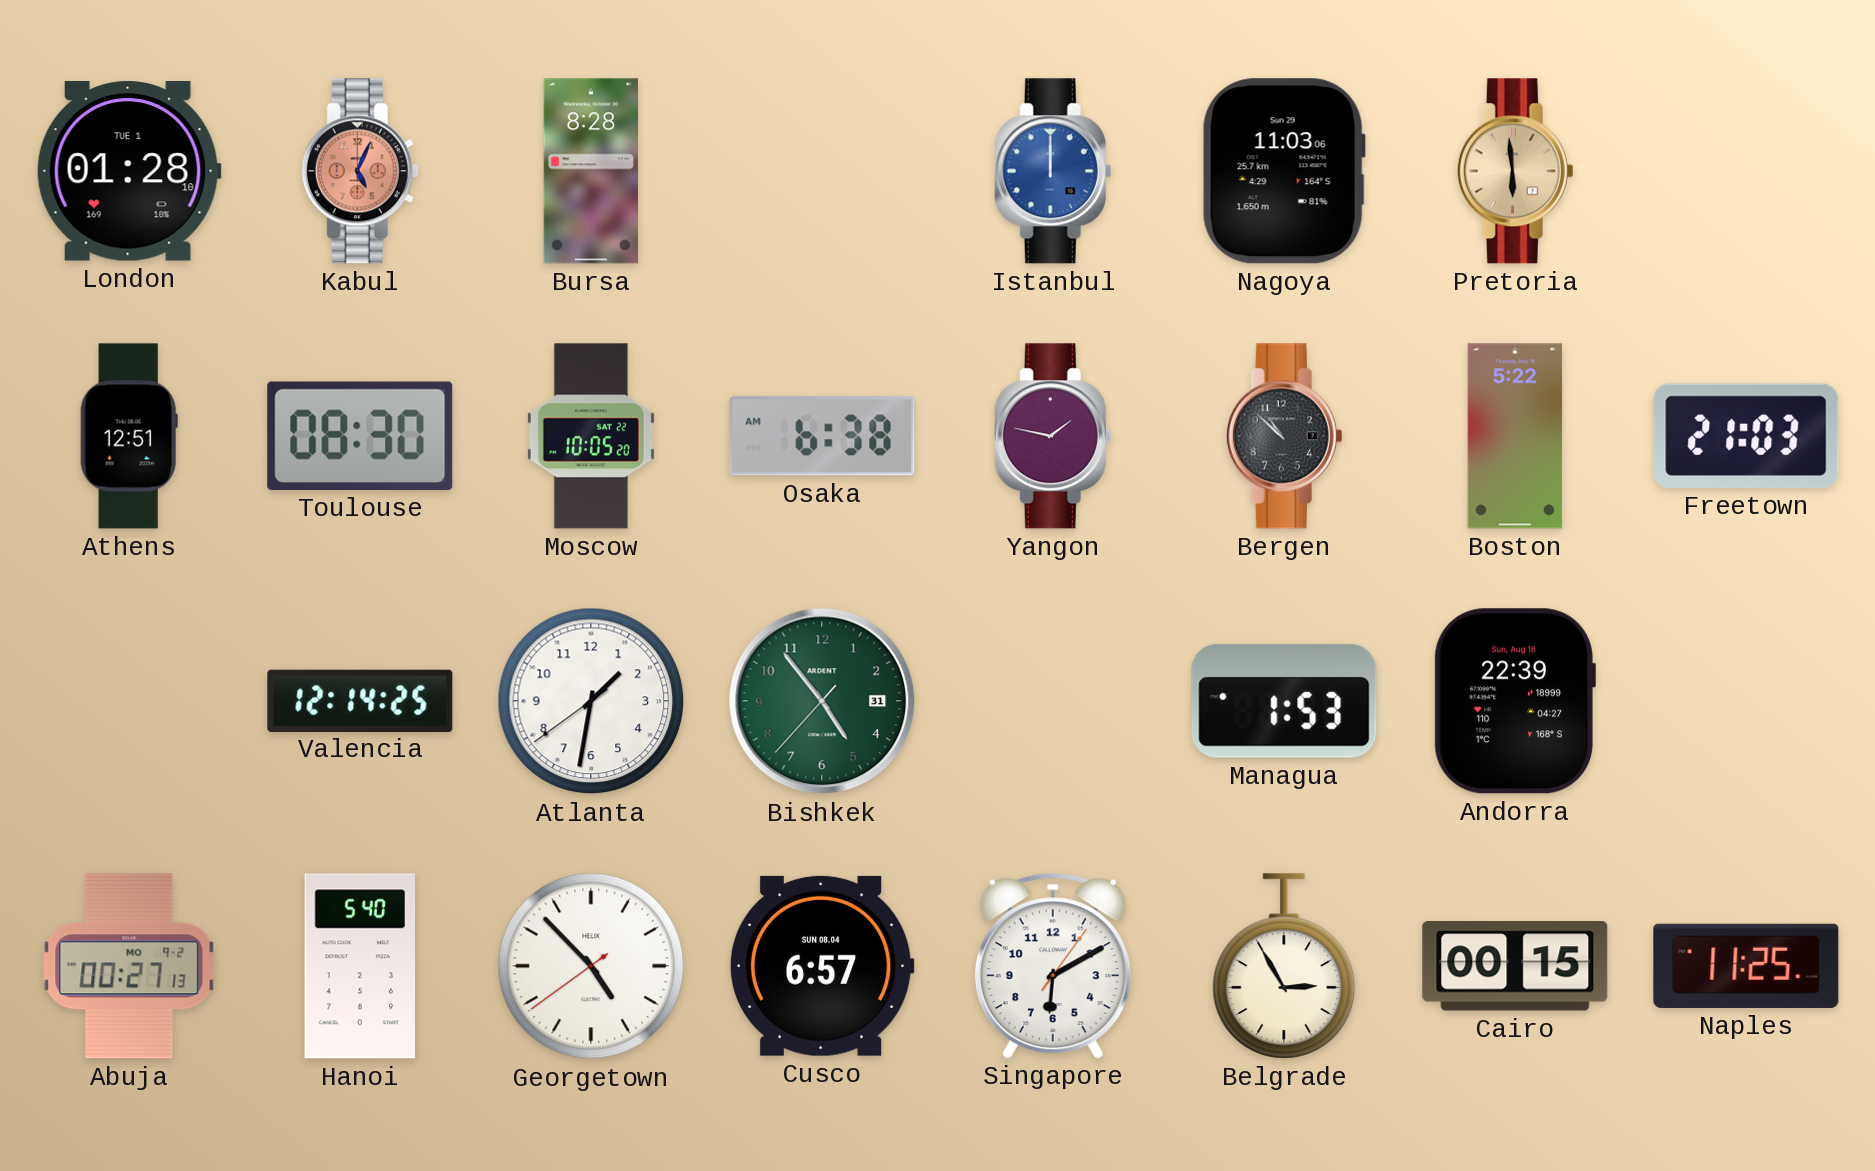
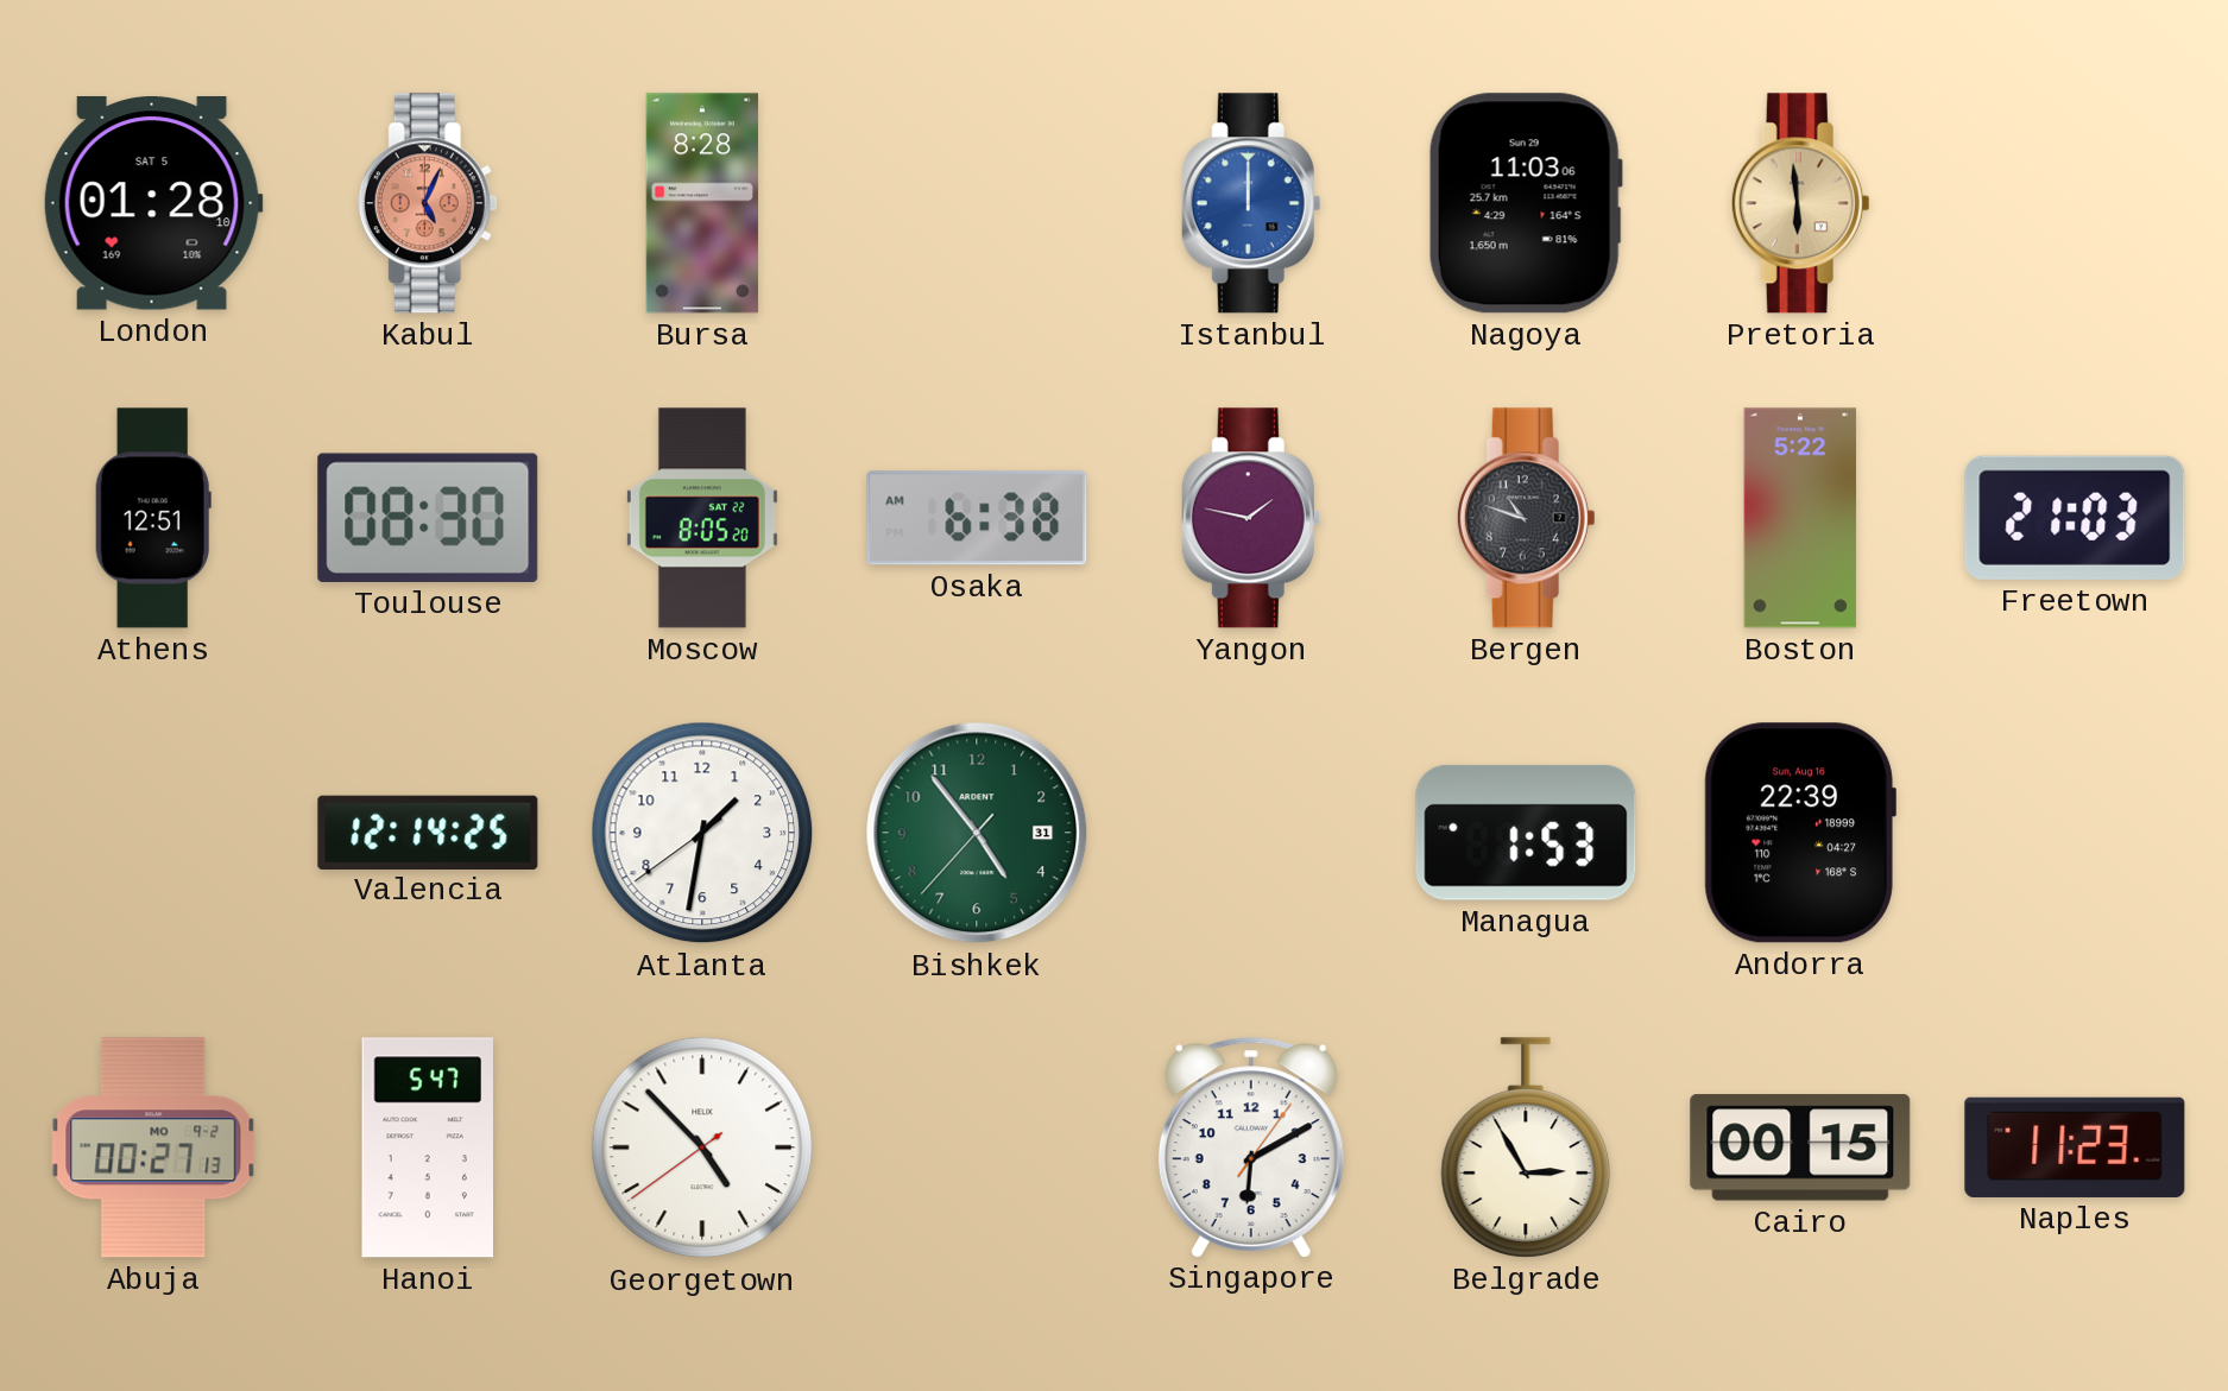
London date: TUE 1 -> SAT 5
Moscow: 10:05 -> 8:05
Bergen: 10:52 -> 10:48
Hanoi: 5:40 -> 5:47
Cusco: 6:57 -> none
Naples: 11:25 -> 11:23
